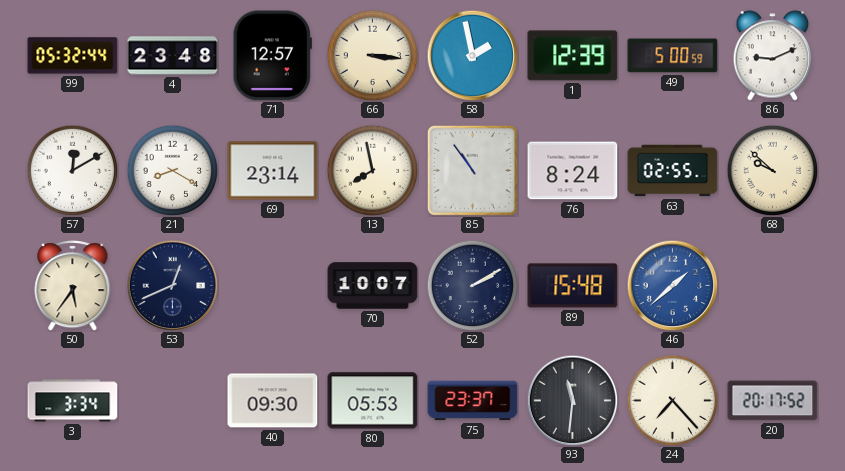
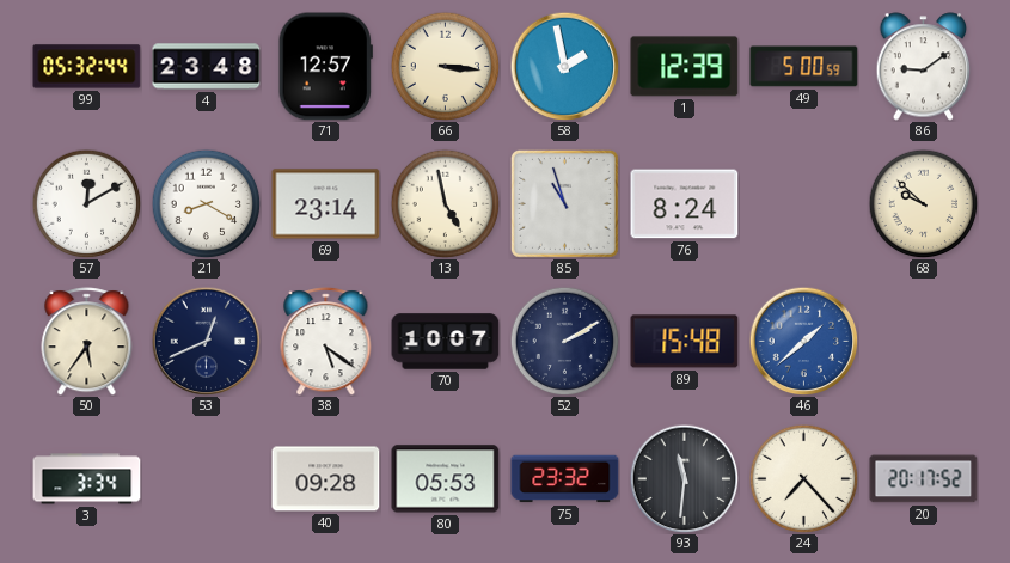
86: 9:11 -> 9:09
13: 7:58 -> 4:58
85: 10:54 -> 10:57
63: 02:55 -> none
38: none -> 5:21
40: 09:30 -> 09:28
75: 23:37 -> 23:32
